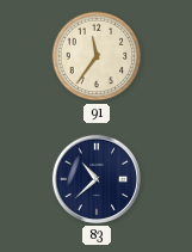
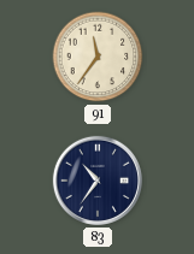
83: 10:38 -> 10:36
